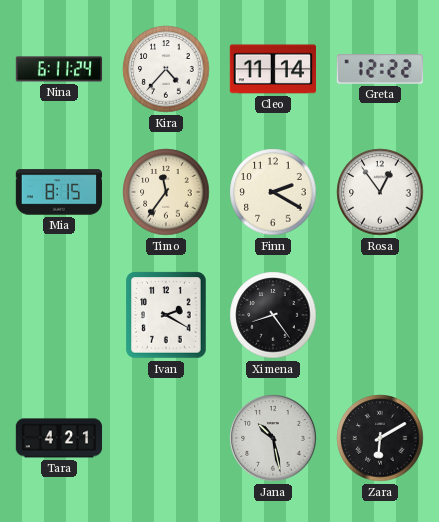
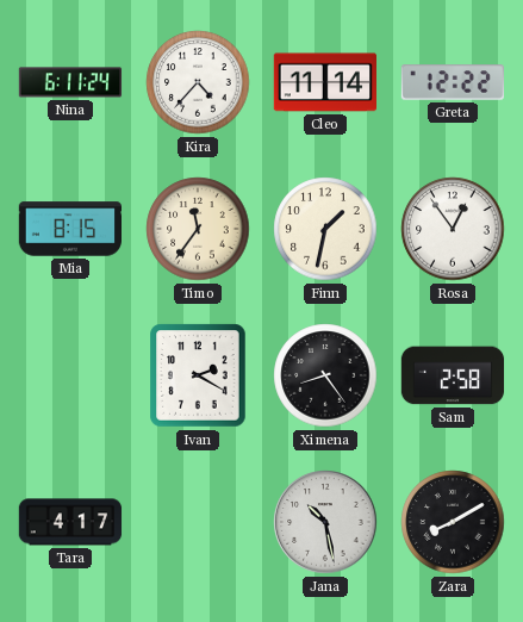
Finn: 2:20 -> 1:32
Sam: none -> 2:58
Tara: 4:21 -> 4:17
Zara: 6:10 -> 8:10
